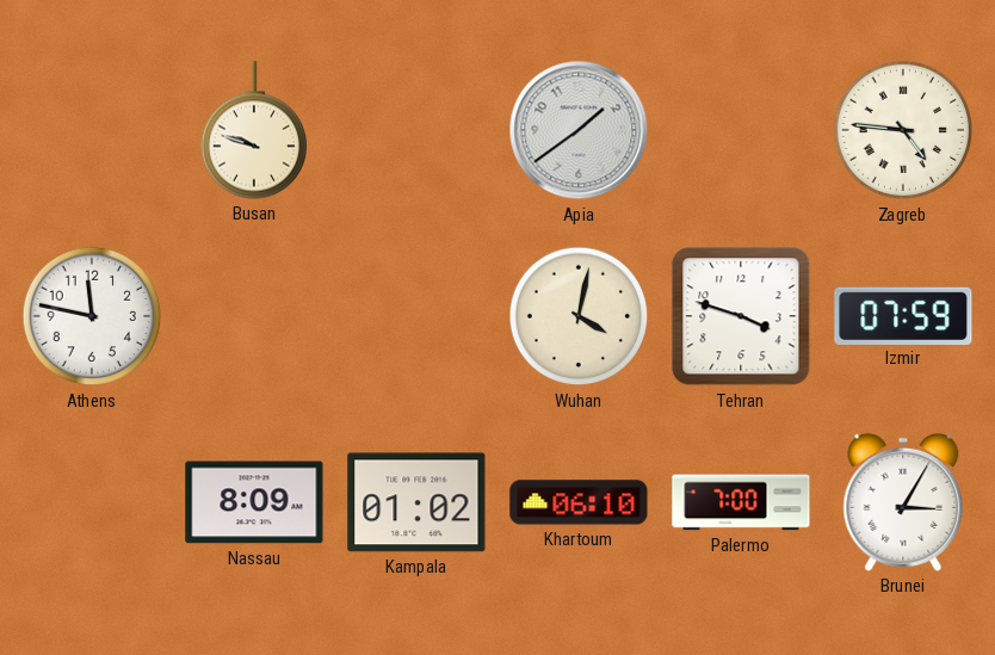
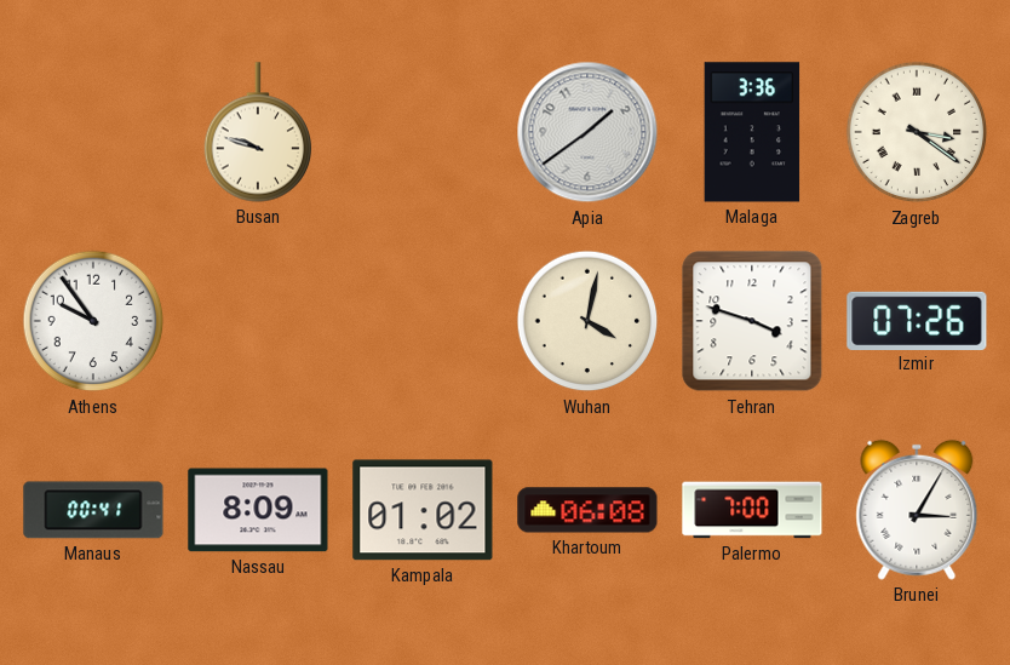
Malaga: none -> 3:36
Zagreb: 4:46 -> 3:21
Athens: 11:47 -> 9:54
Izmir: 07:59 -> 07:26
Manaus: none -> 00:41
Khartoum: 06:10 -> 06:08
